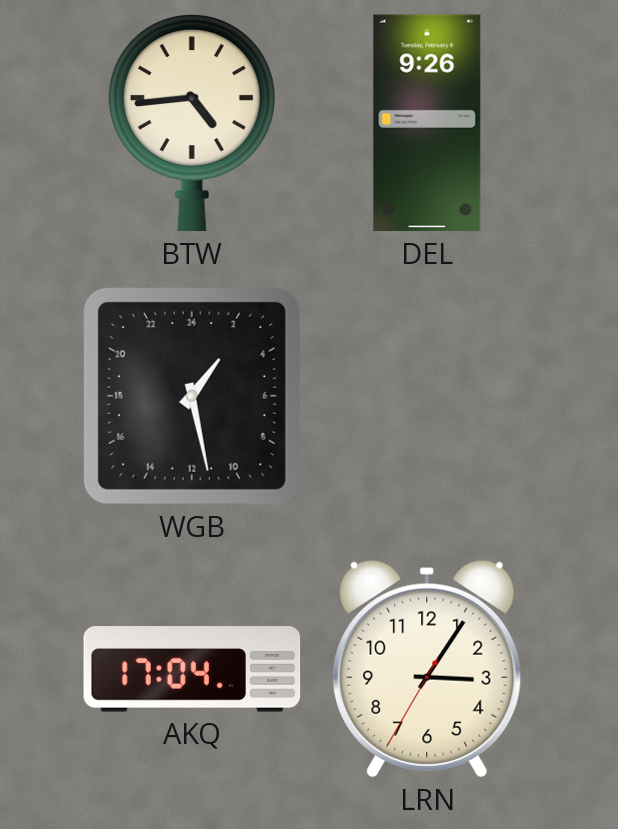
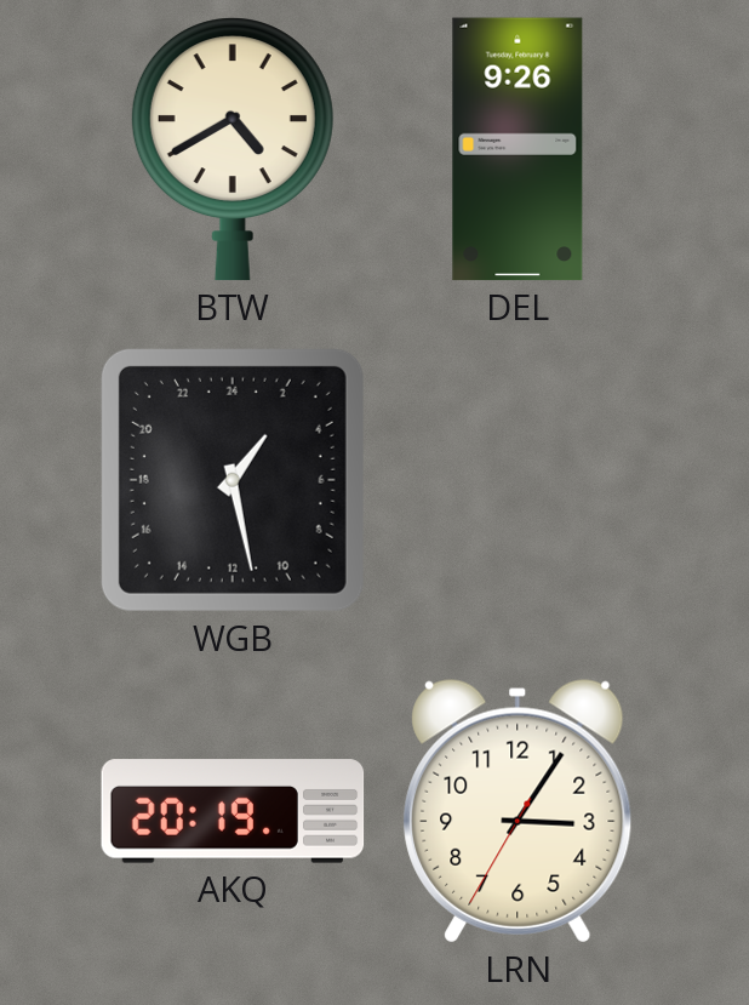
BTW: 4:44 -> 4:40
AKQ: 17:04 -> 20:19
